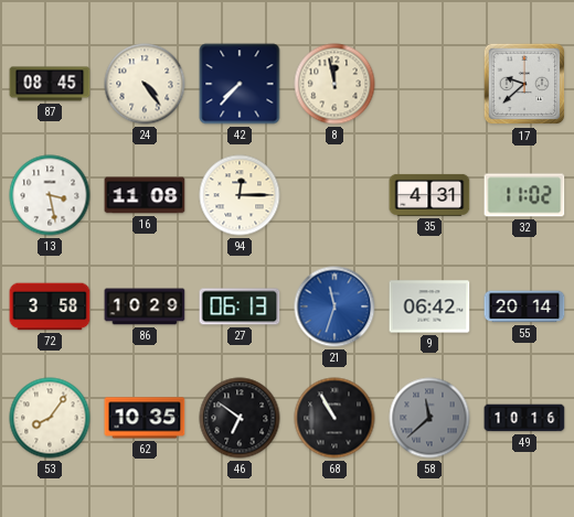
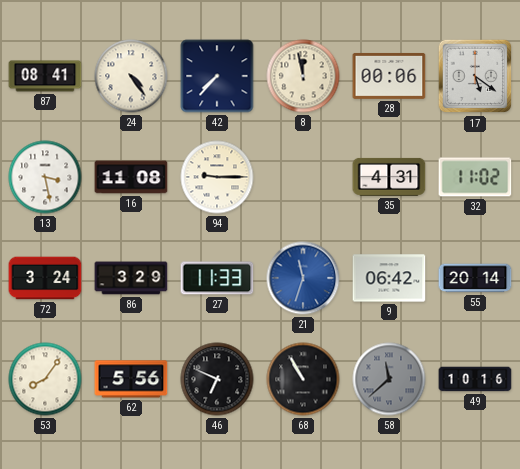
87: 08:45 -> 08:41
28: none -> 00:06
17: 9:38 -> 5:21
94: 12:15 -> 9:15
72: 3:58 -> 3:24
86: 10:29 -> 3:29
27: 06:13 -> 11:33
62: 10:35 -> 5:56
46: 6:51 -> 6:49
